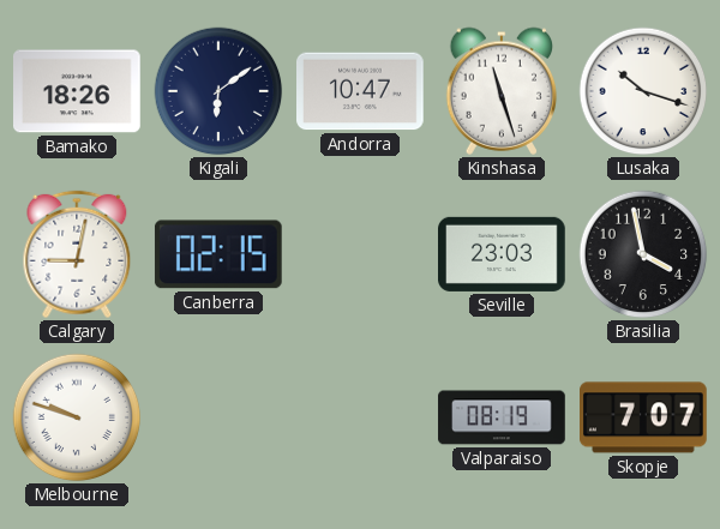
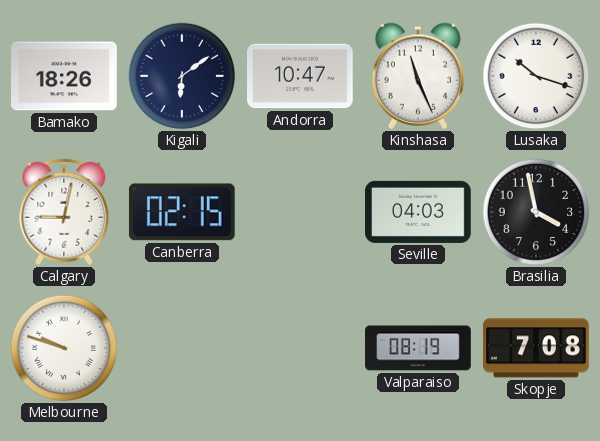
Kinshasa: 11:27 -> 11:26
Seville: 23:03 -> 04:03
Skopje: 7:07 -> 7:08
